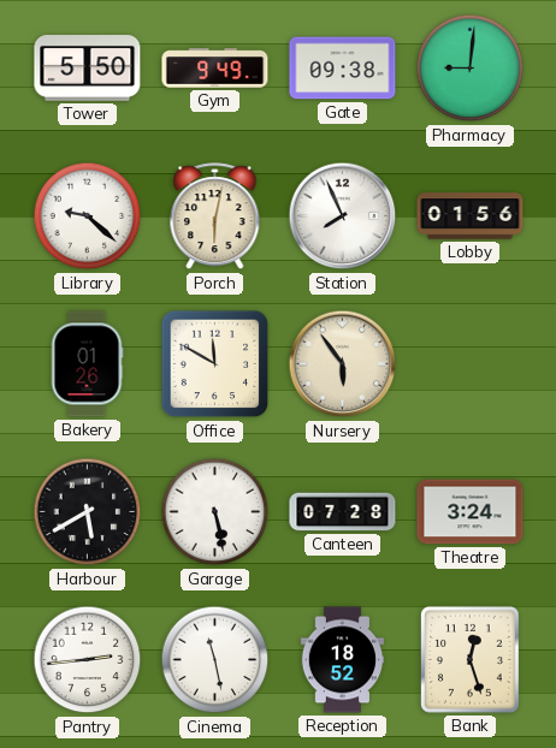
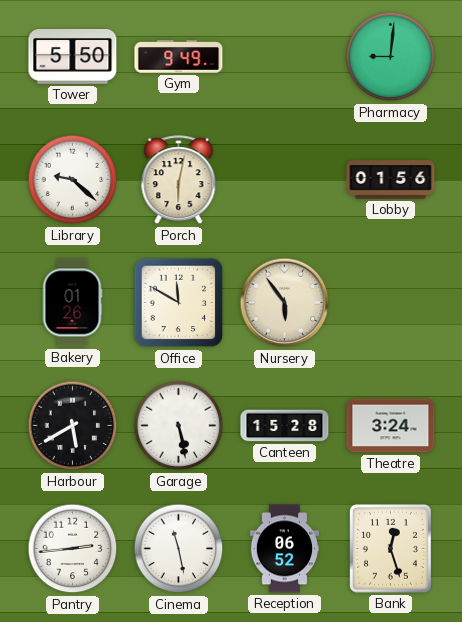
Gate: 09:38 -> none
Station: 7:56 -> none
Canteen: 07:28 -> 15:28
Reception: 18:52 -> 06:52
